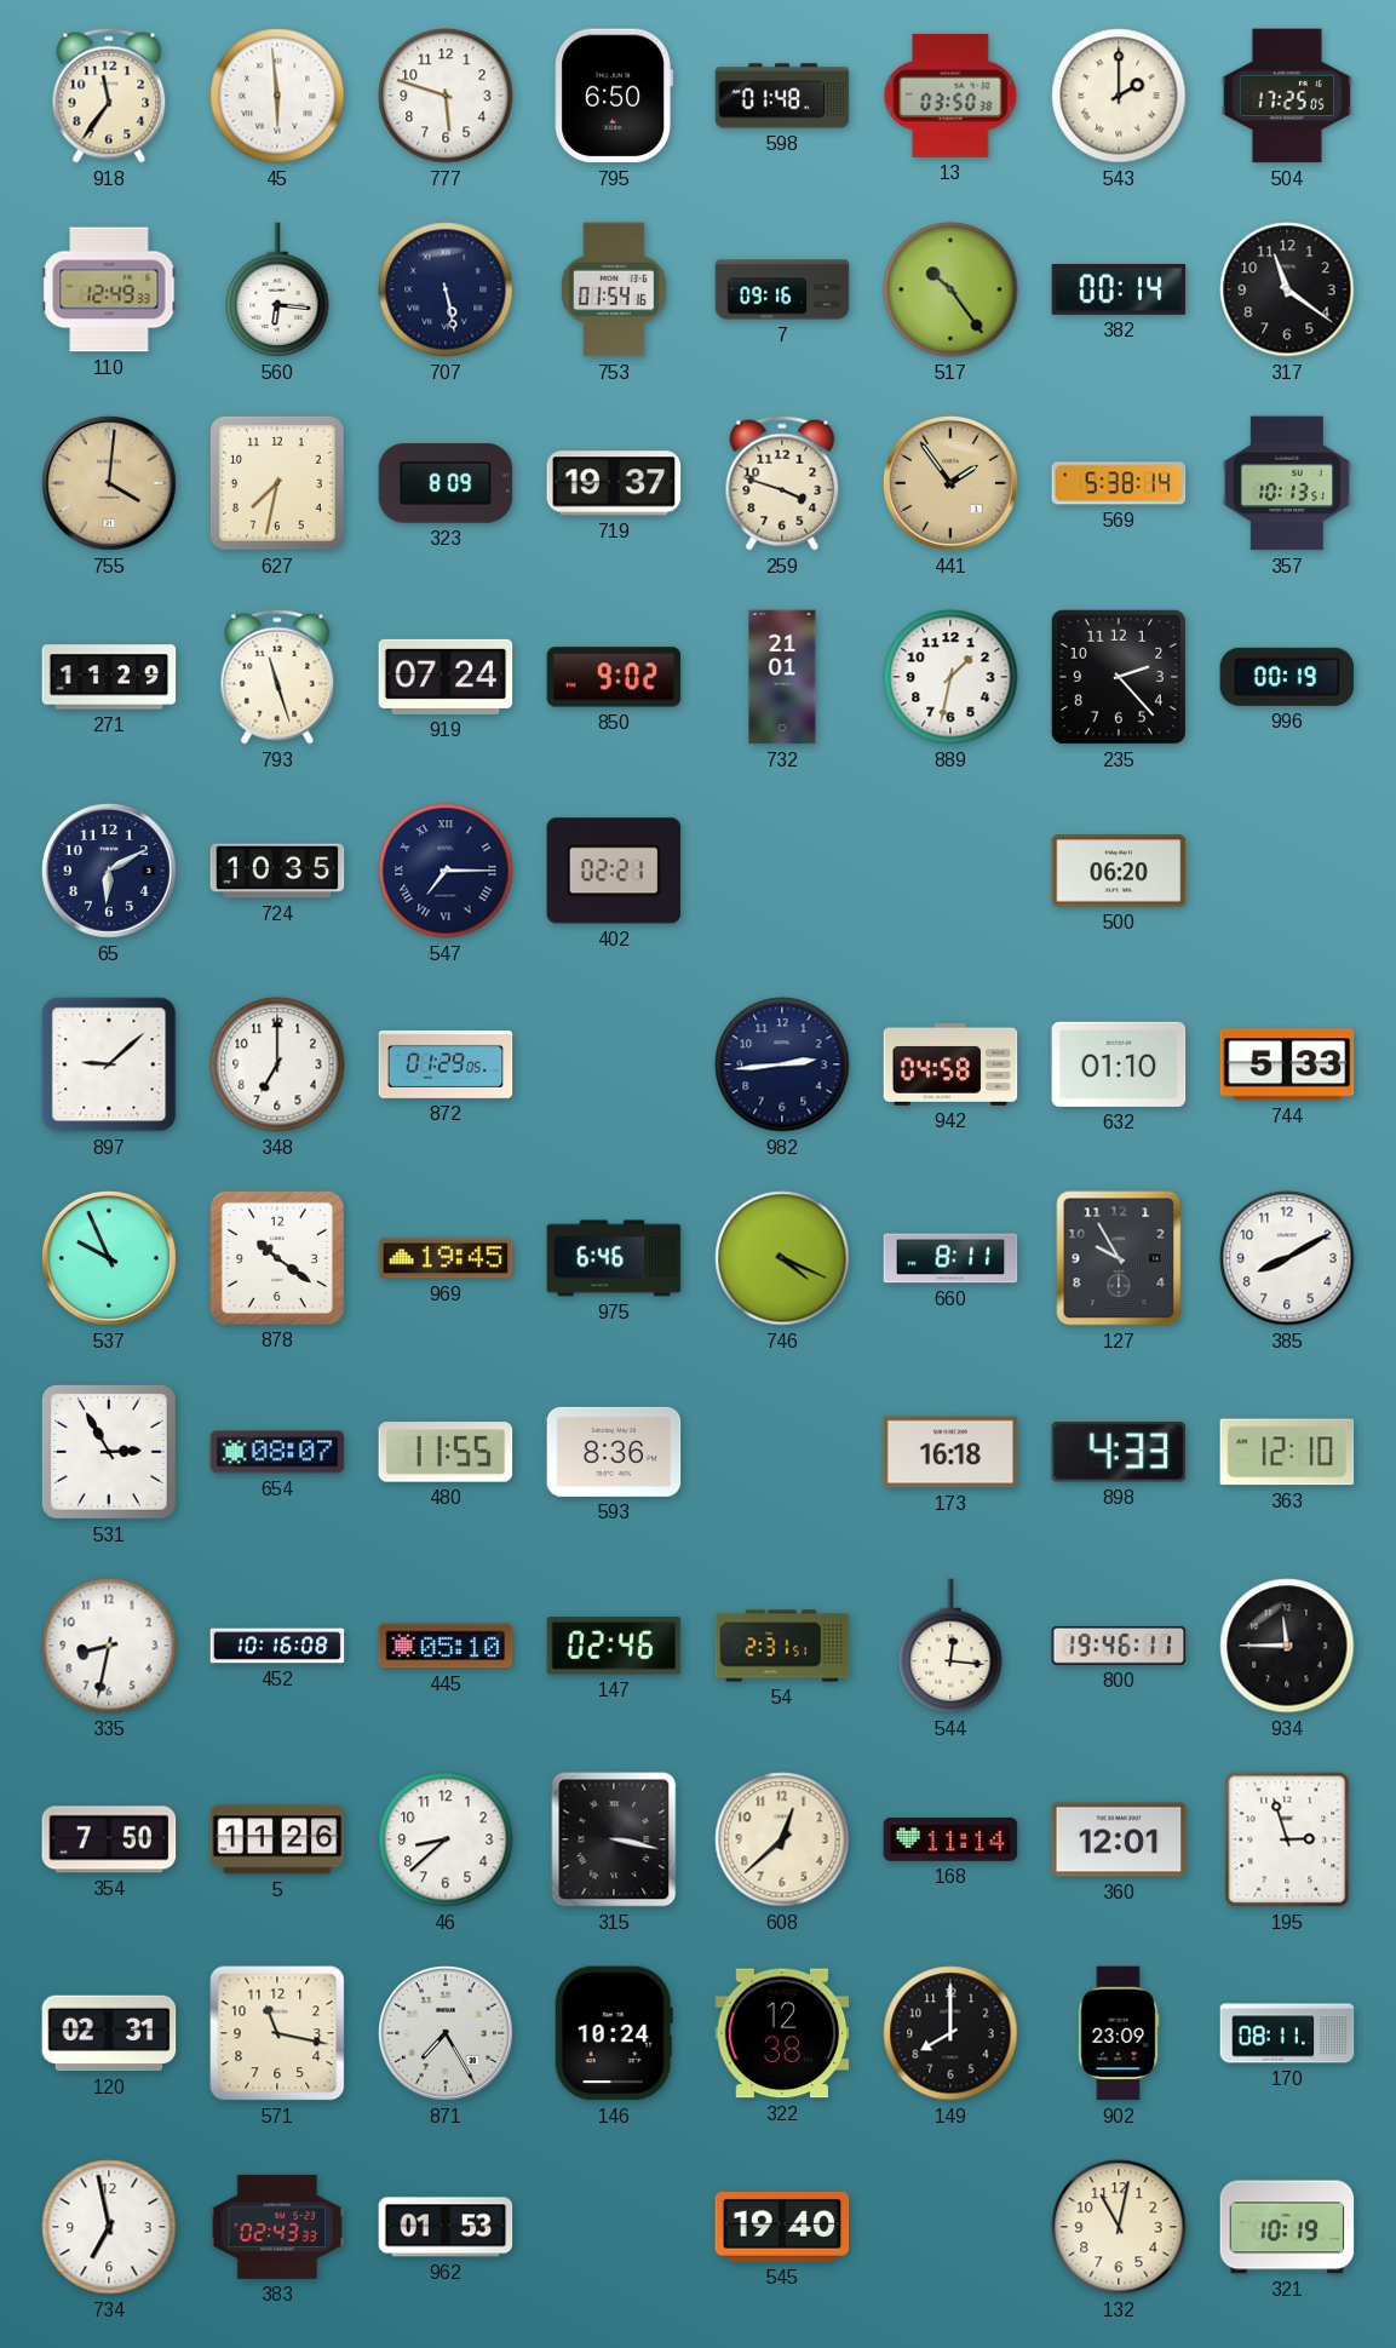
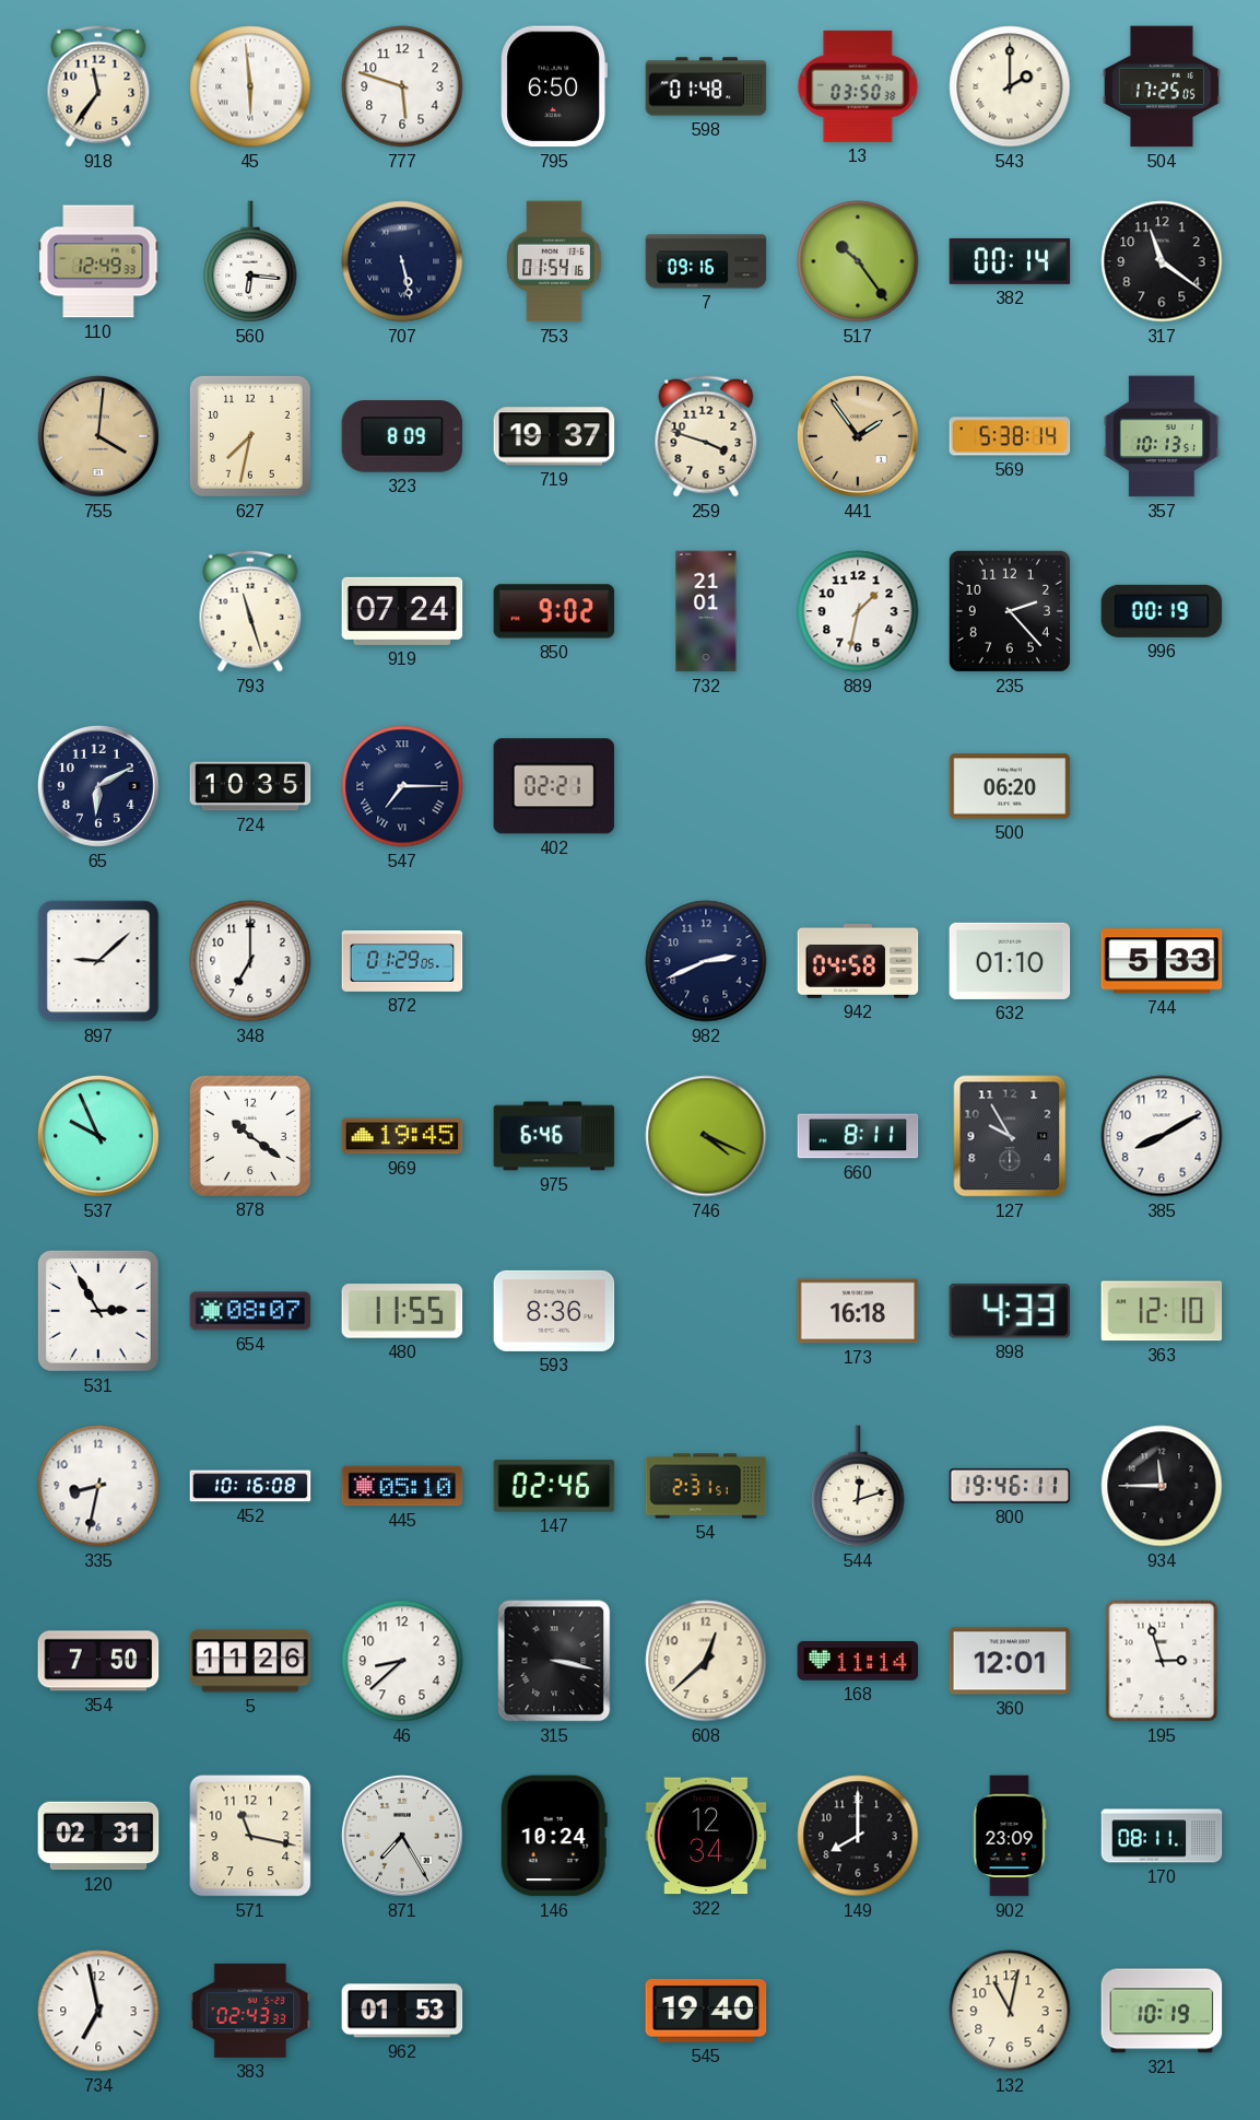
271: 11:29 -> none
982: 2:44 -> 2:41
544: 12:16 -> 12:12
322: 12:38 -> 12:34
